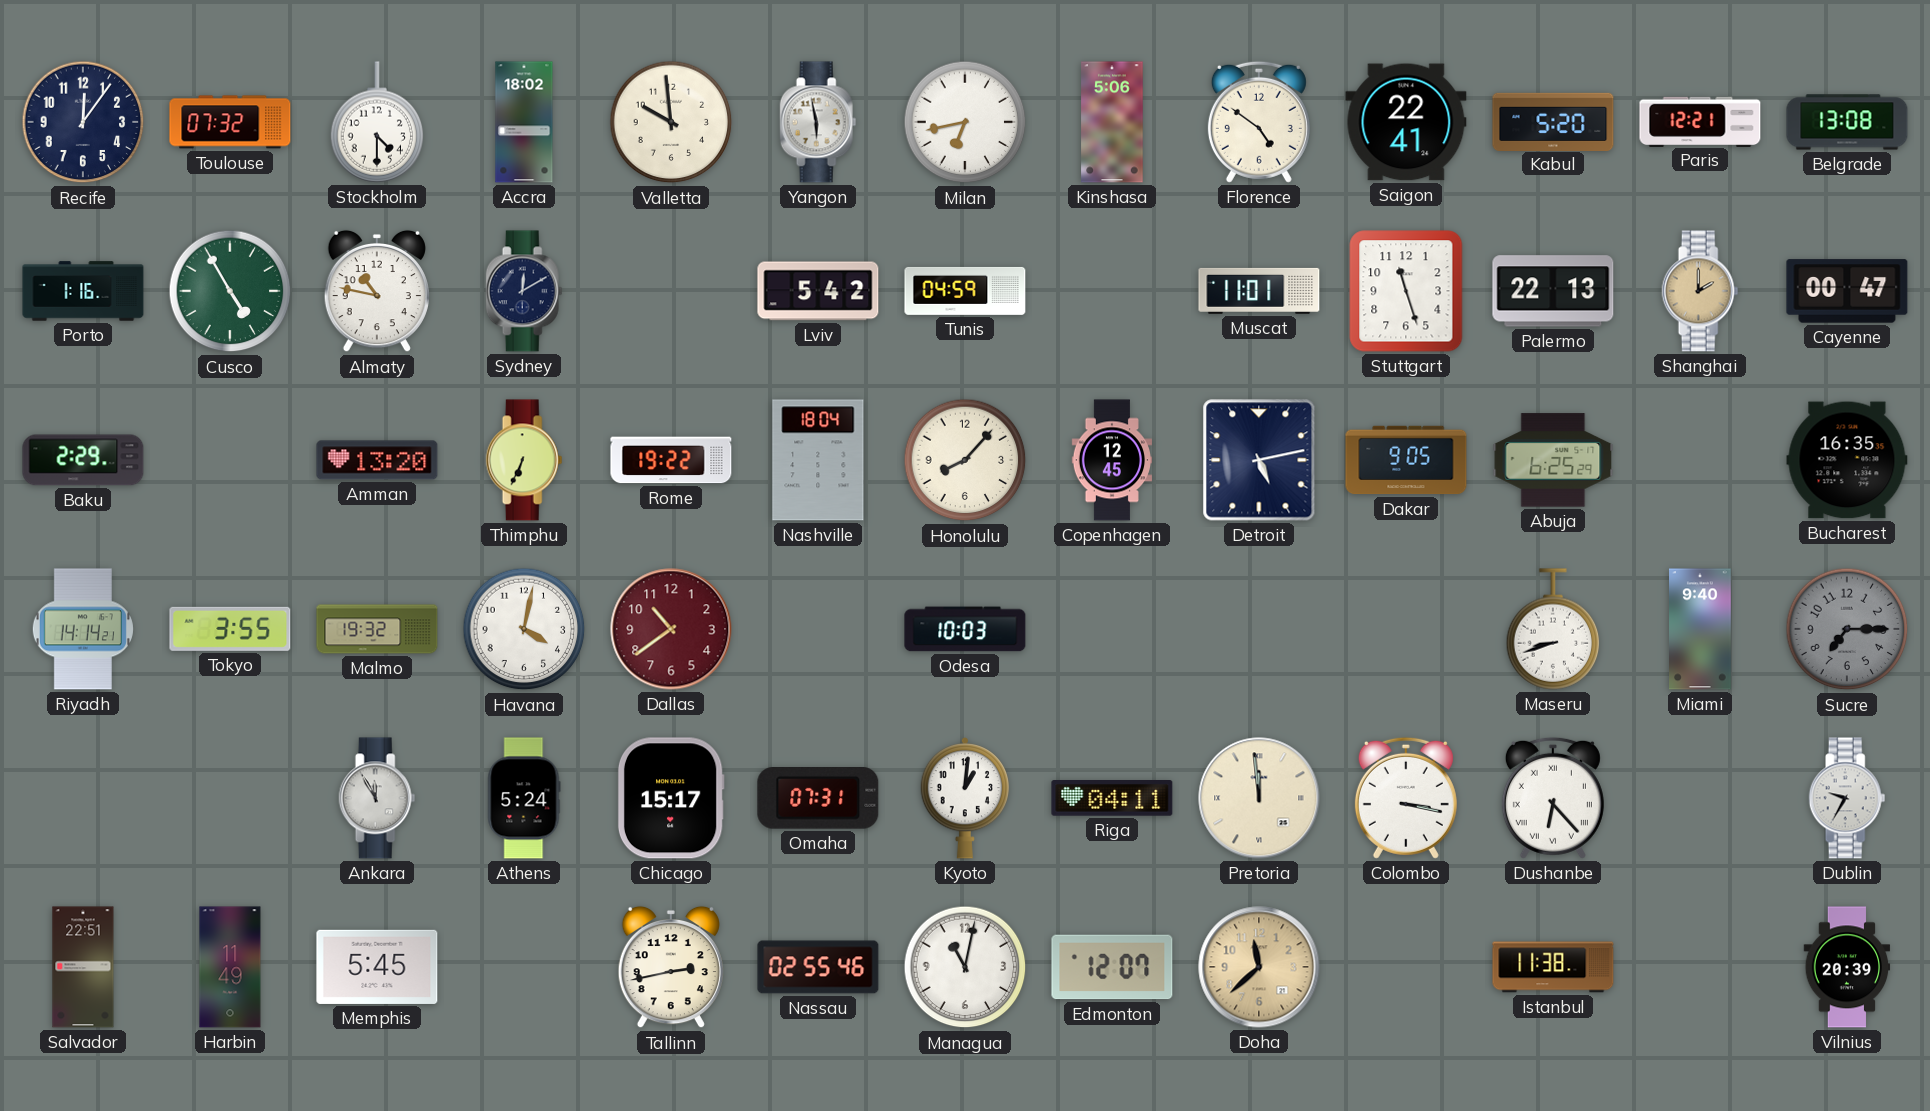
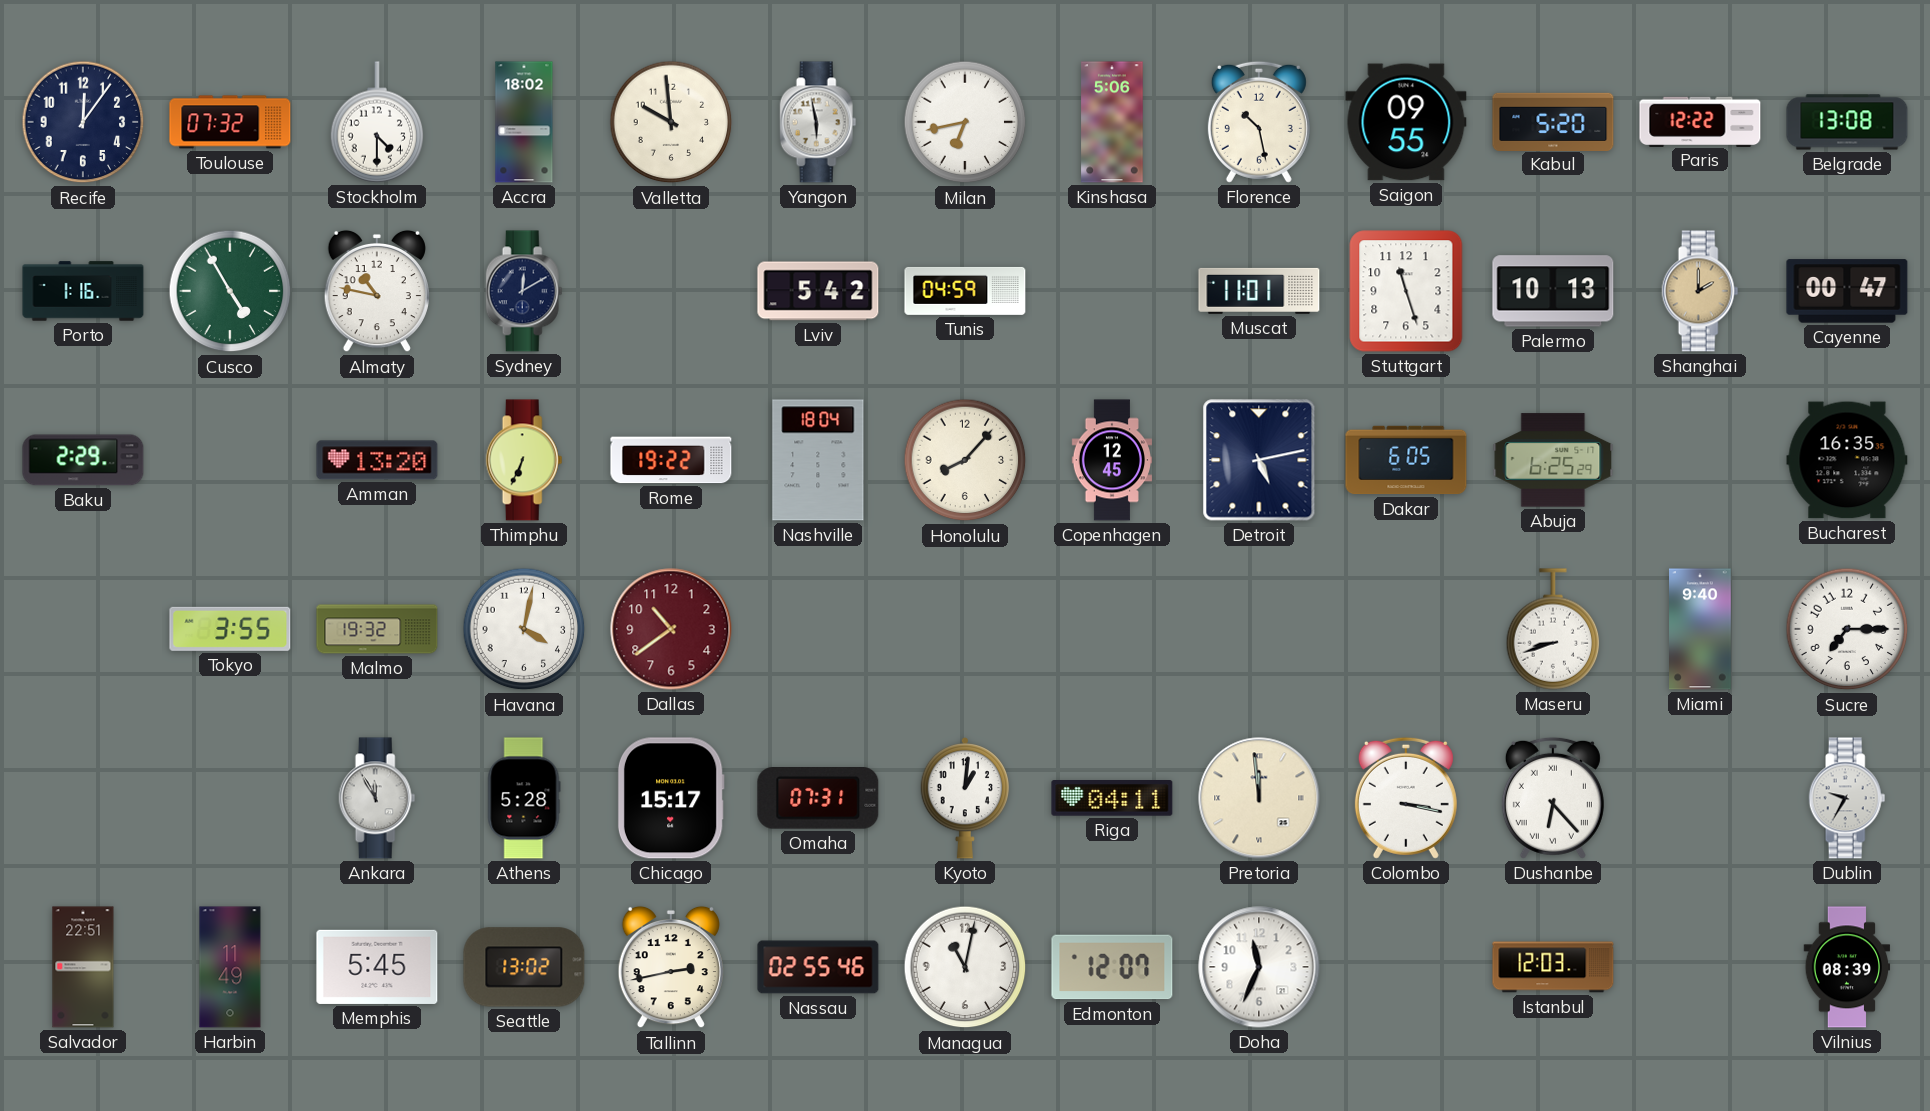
Florence: 4:51 -> 10:28
Saigon: 22:41 -> 09:55
Paris: 12:21 -> 12:22
Palermo: 22:13 -> 10:13
Dakar: 9:05 -> 6:05
Riyadh: 14:14 -> none
Odesa: 10:03 -> none
Sucre dial: grey -> white
Athens: 5:24 -> 5:28
Seattle: none -> 13:02
Doha: 11:38 -> 11:34
Doha dial: champagne -> white
Istanbul: 11:38 -> 12:03
Vilnius: 20:39 -> 08:39
